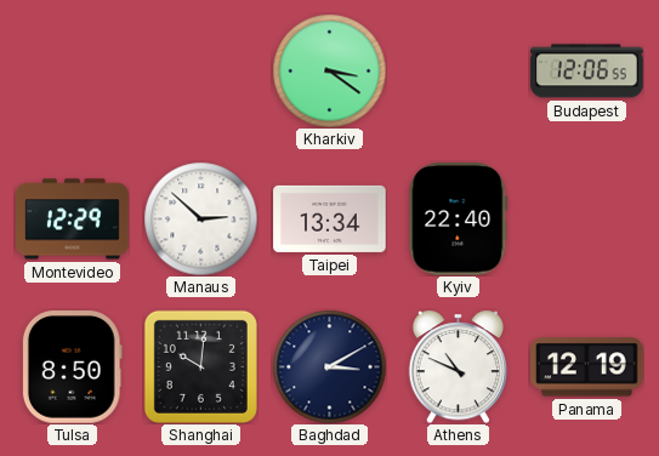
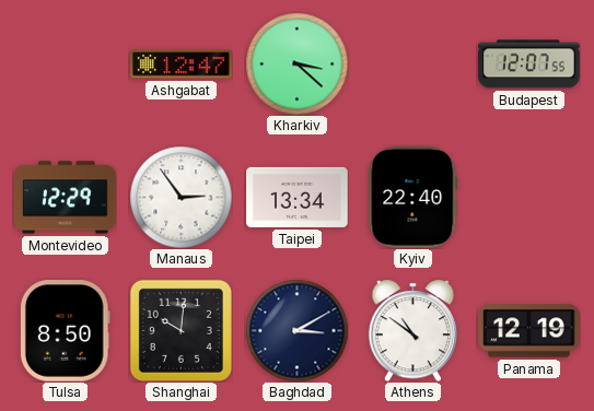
Ashgabat: none -> 12:47
Kharkiv: 3:21 -> 3:22
Budapest: 12:06 -> 12:07
Manaus: 2:52 -> 2:54
Athens: 10:49 -> 10:51
